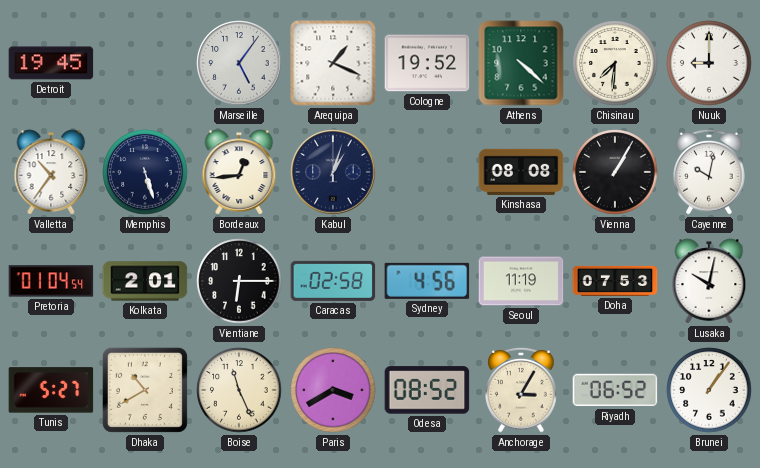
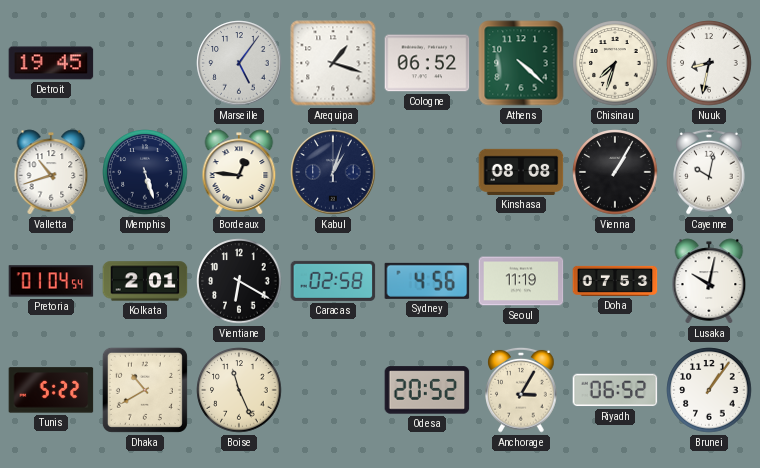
Arequipa: 1:19 -> 1:18
Cologne: 19:52 -> 06:52
Chisinau: 7:31 -> 7:33
Nuuk: 9:00 -> 8:32
Valletta: 10:36 -> 10:42
Bordeaux: 12:44 -> 12:46
Vientiane: 6:15 -> 6:20
Tunis: 5:27 -> 5:22
Paris: 3:40 -> none
Odesa: 08:52 -> 20:52
